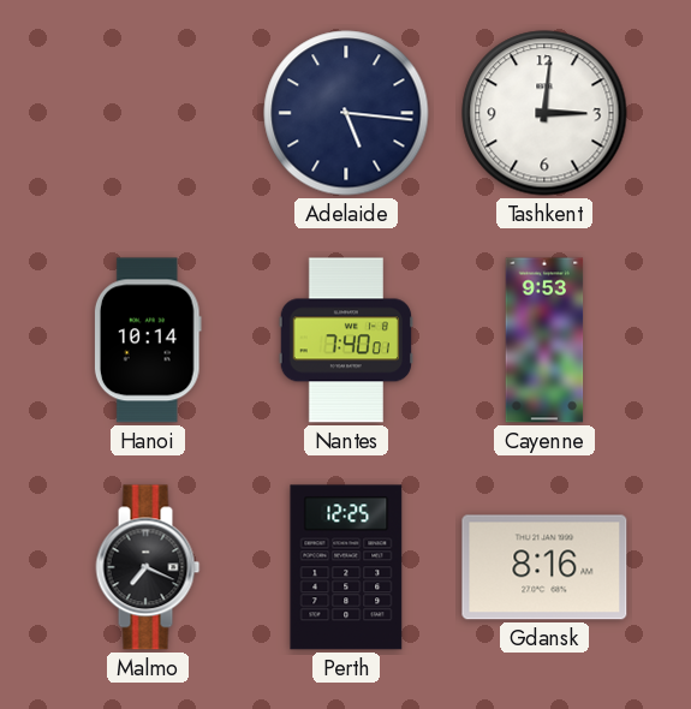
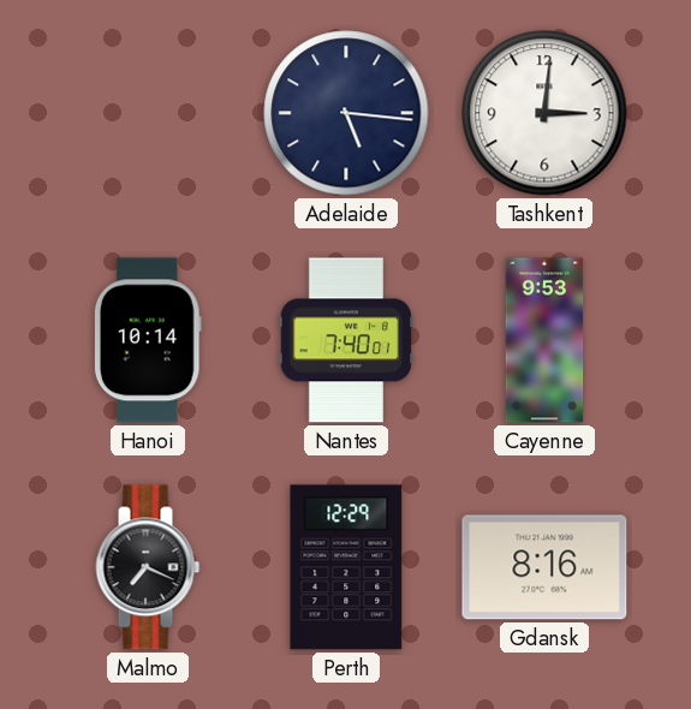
Perth: 12:25 -> 12:29
